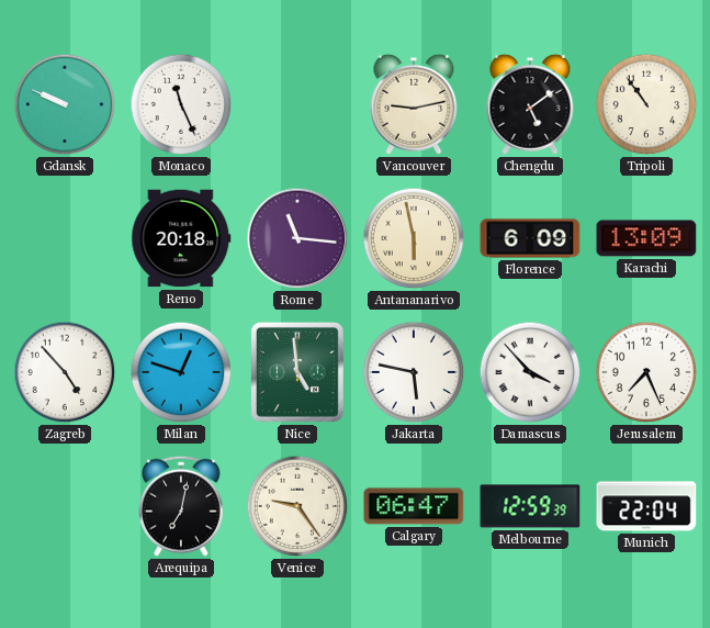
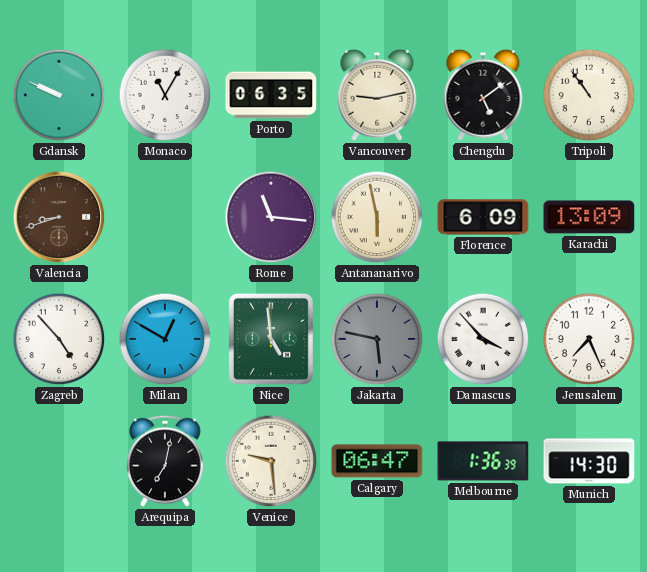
Monaco: 11:26 -> 11:05
Porto: none -> 06:35
Valencia: none -> 8:42
Reno: 20:18 -> none
Milan: 12:48 -> 12:50
Jakarta dial: white -> grey
Venice: 9:24 -> 9:29
Melbourne: 12:59 -> 1:36
Munich: 22:04 -> 14:30
